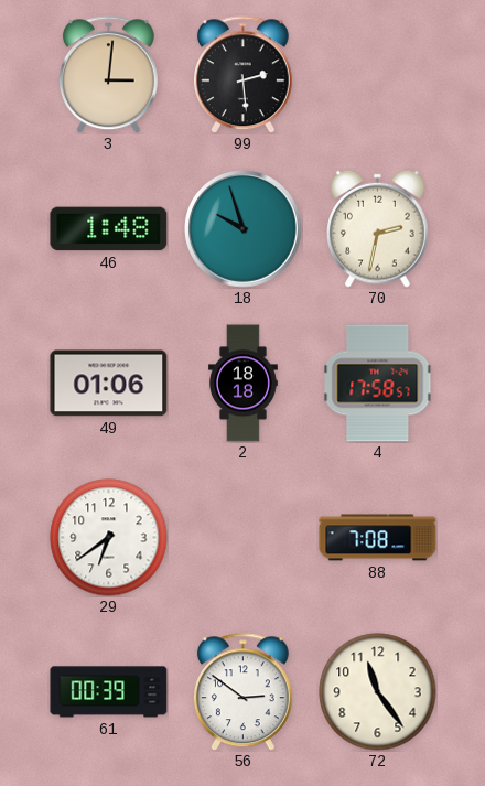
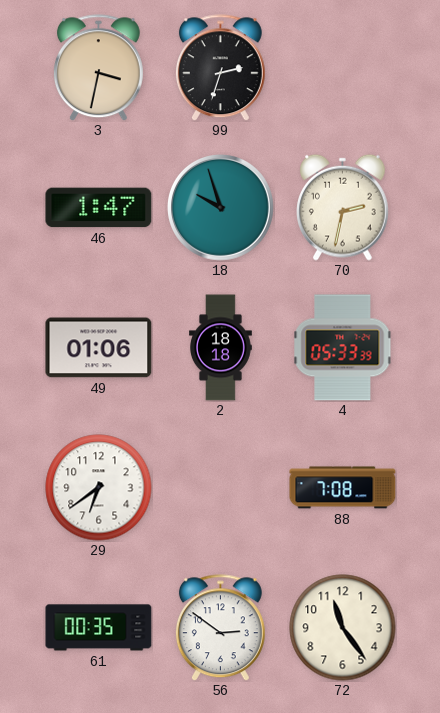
3: 3:01 -> 3:32
99: 2:29 -> 2:33
46: 1:48 -> 1:47
4: 17:58 -> 05:33
61: 00:39 -> 00:35
